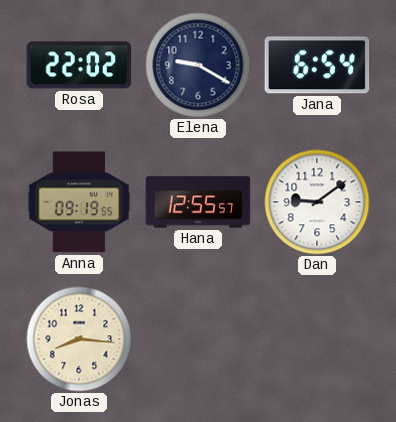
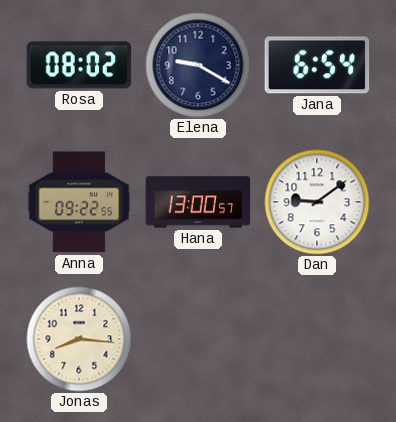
Rosa: 22:02 -> 08:02
Anna: 09:19 -> 09:22
Hana: 12:55 -> 13:00
